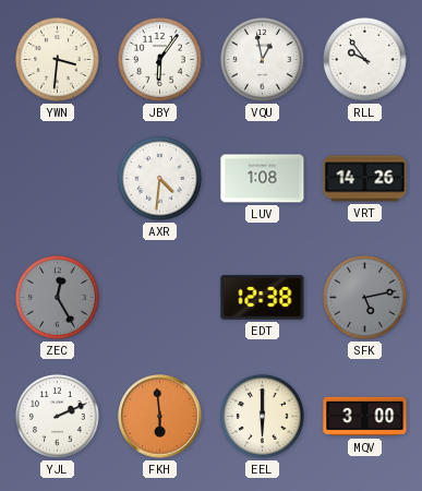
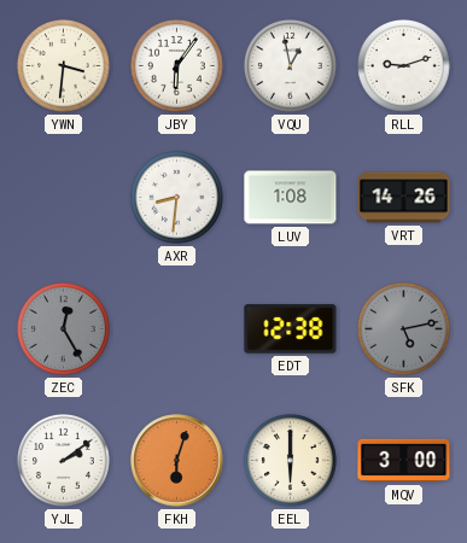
RLL: 9:54 -> 9:12
AXR: 4:31 -> 8:31
YJL: 2:11 -> 2:09
FKH: 5:59 -> 6:03
